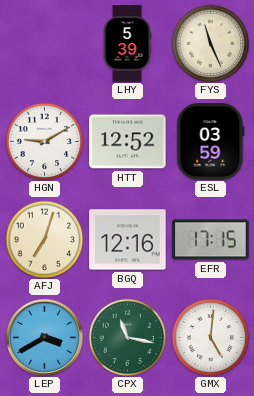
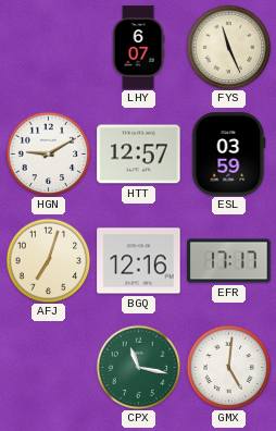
LHY: 5:39 -> 6:07
HTT: 12:52 -> 12:57
EFR: 17:15 -> 17:17
LEP: 3:40 -> none
